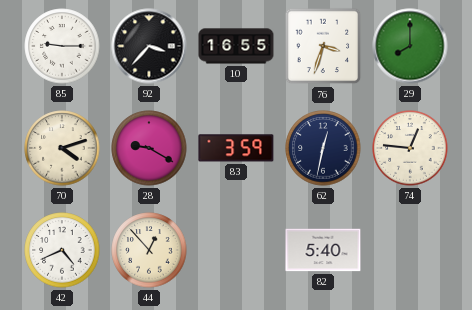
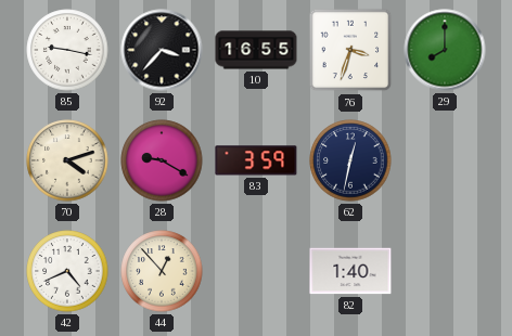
85: 9:15 -> 9:17
74: 12:46 -> none
82: 5:40 -> 1:40
